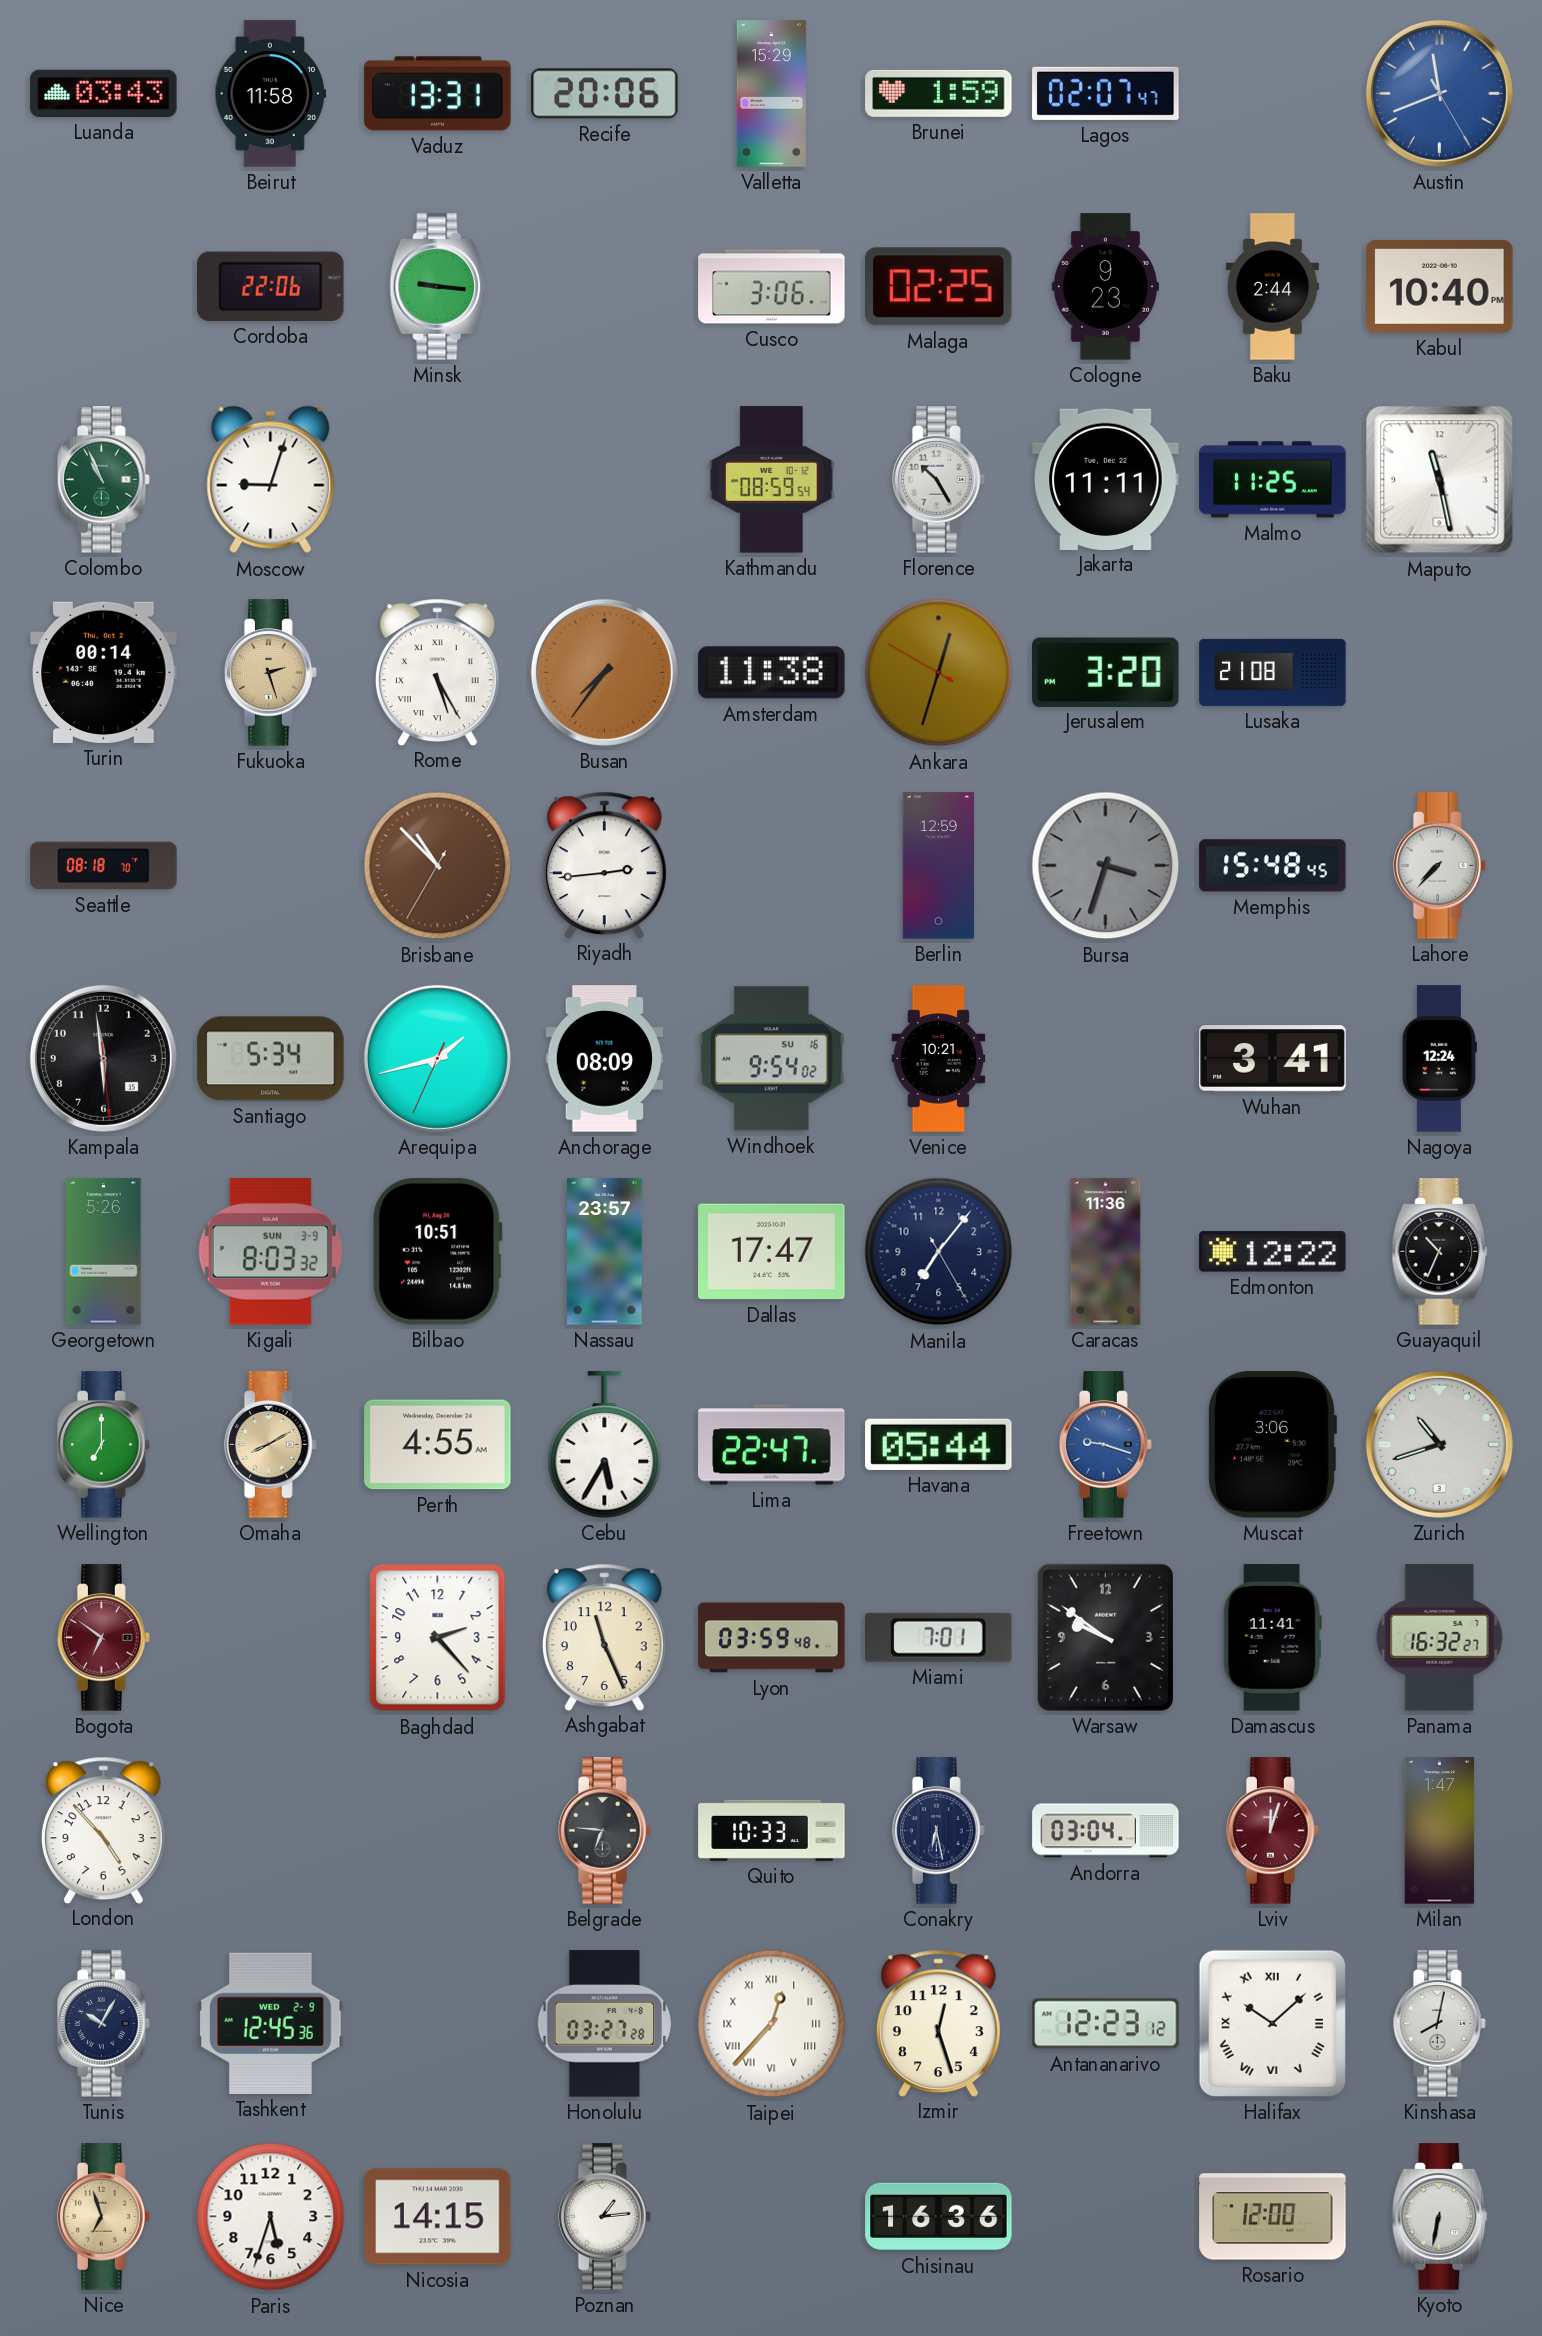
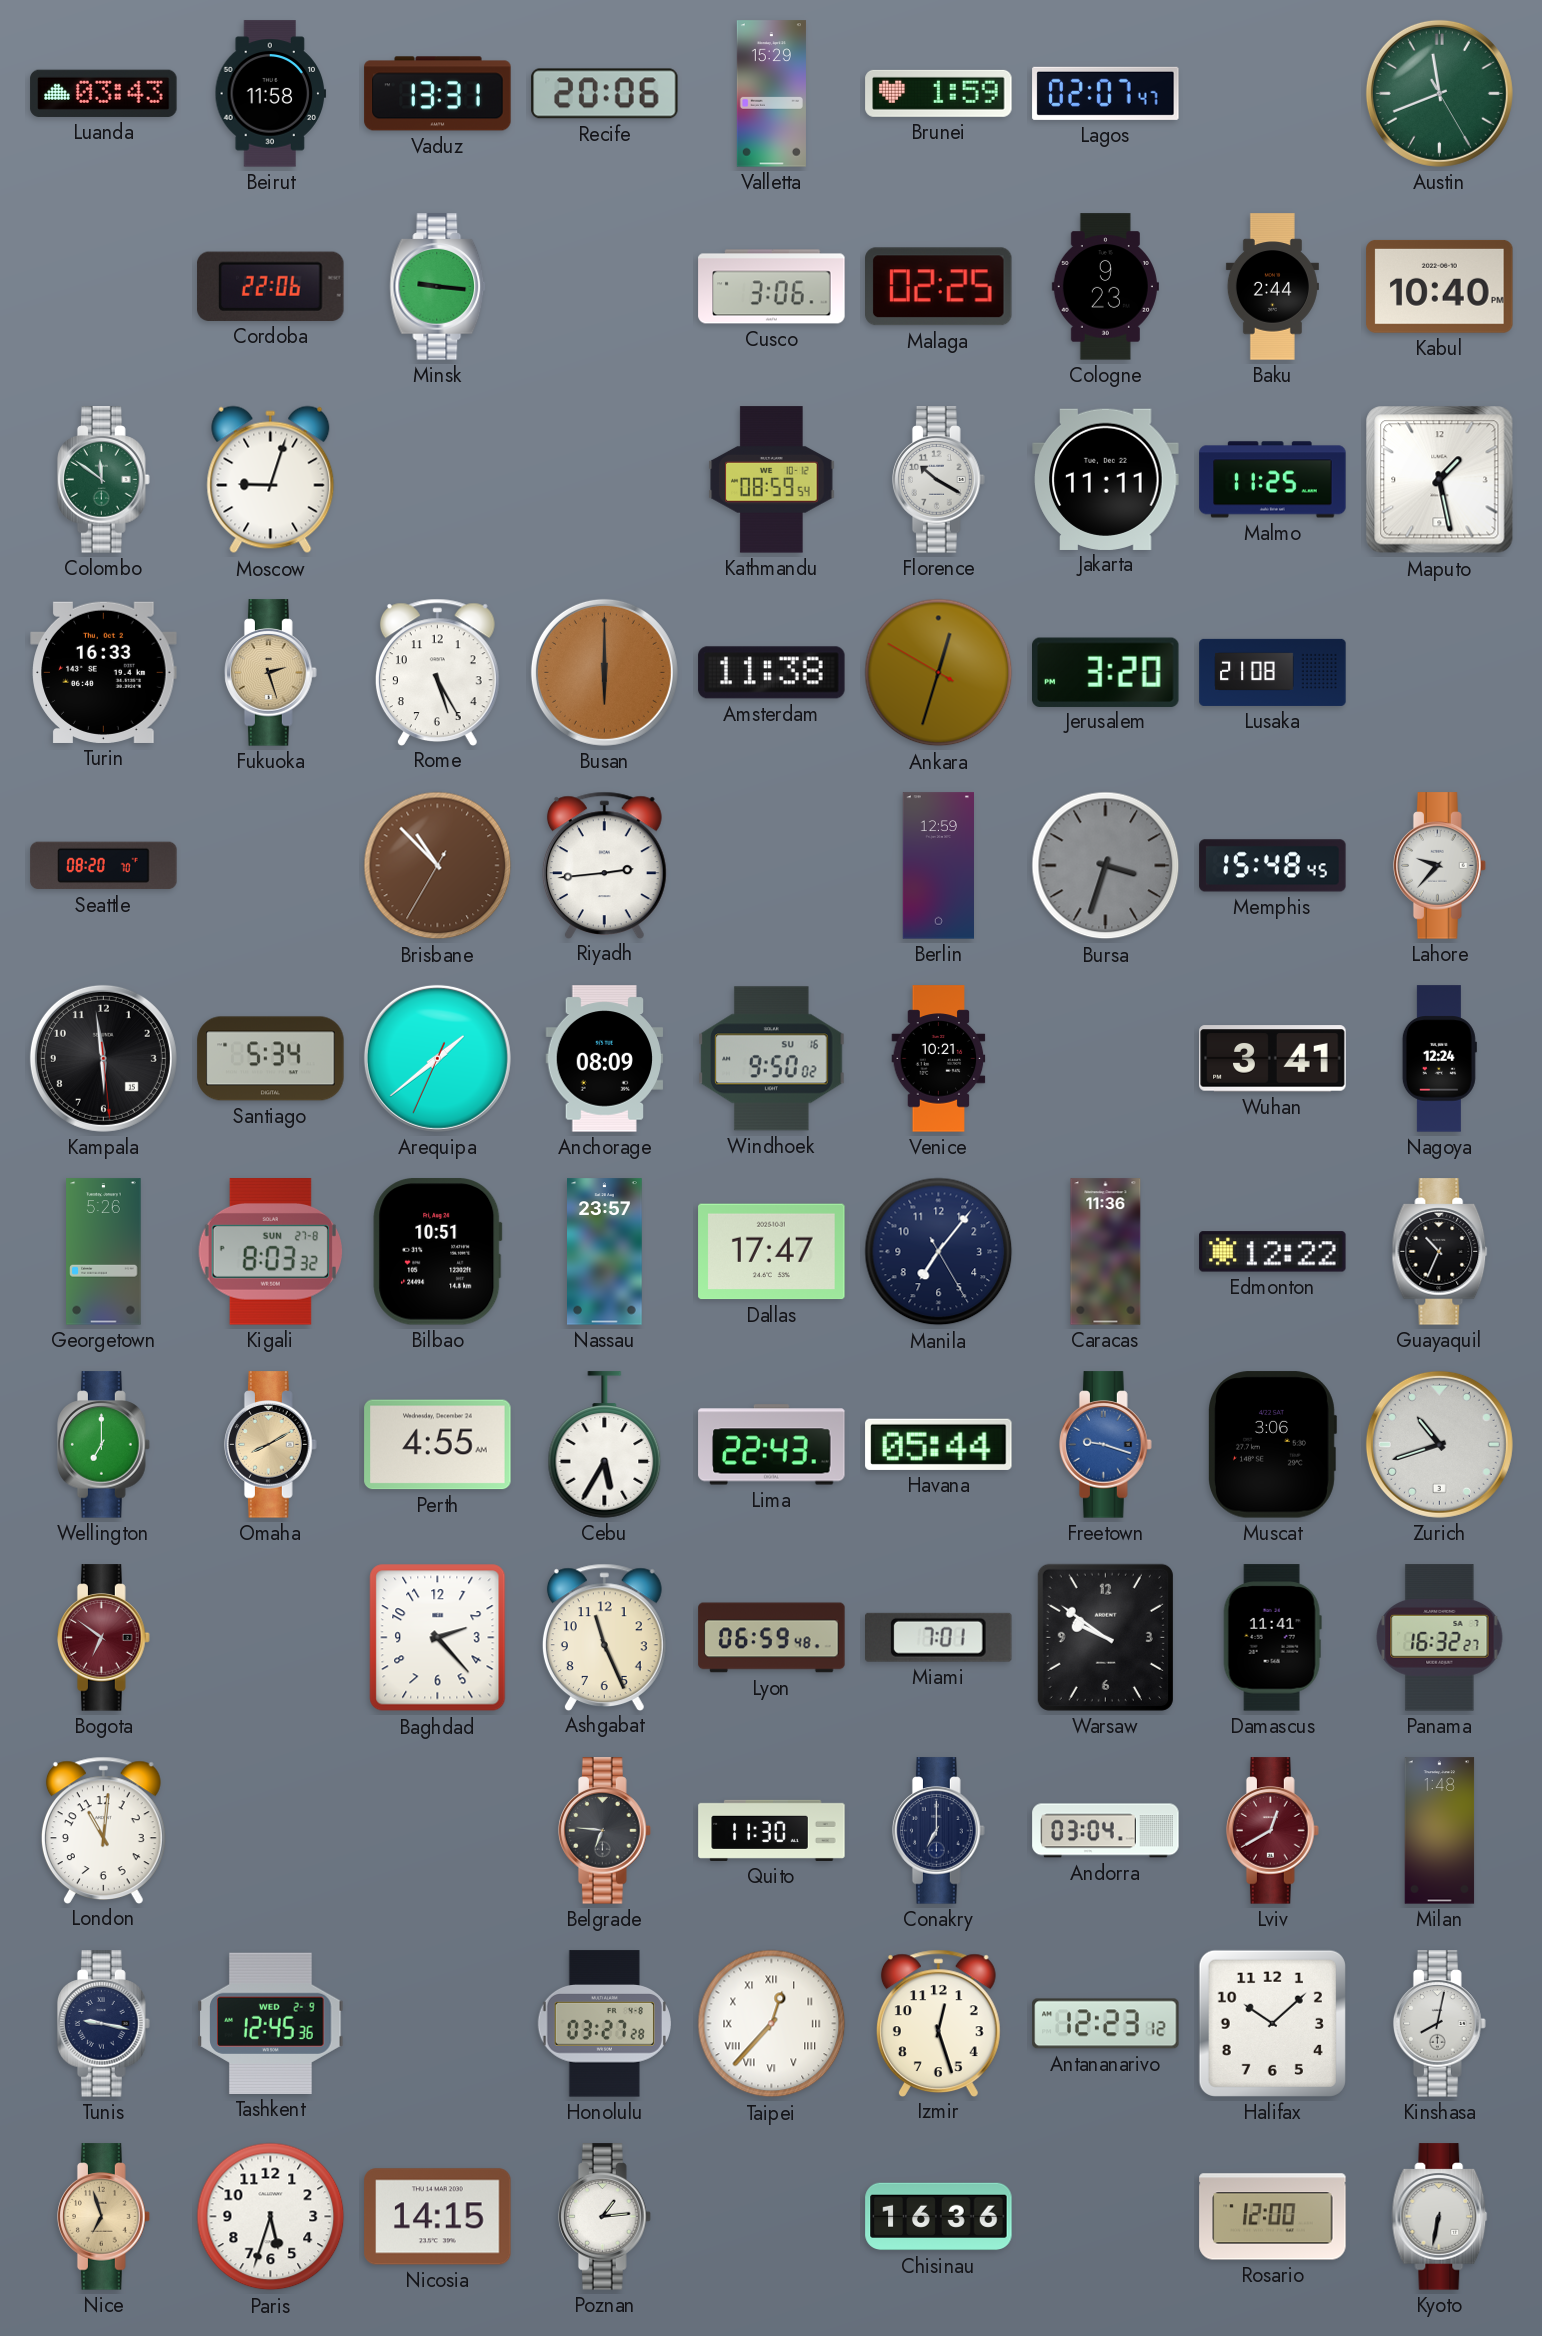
Austin dial: blue -> green
Colombo: 10:56 -> 11:51
Florence: 10:25 -> 10:20
Maputo: 11:28 -> 1:28
Turin: 00:14 -> 16:33
Rome numerals: Roman -> Arabic
Busan: 7:36 -> 6:00
Seattle: 08:18 -> 08:20
Lahore: 7:37 -> 9:37
Arequipa: 1:42 -> 1:38
Windhoek: 9:54 -> 9:50
Kigali date: SUN 3-9 -> SUN 27-8
Lima: 22:47 -> 22:43
Lyon: 03:59 -> 06:59
London: 4:53 -> 11:01
Quito: 10:33 -> 11:30
Conakry: 6:28 -> 7:00
Lviv: 12:03 -> 12:40
Milan: 1:47 -> 1:48
Tunis: 10:05 -> 9:17
Halifax numerals: Roman -> Arabic
